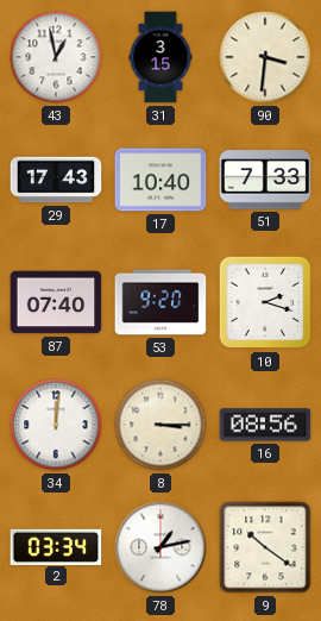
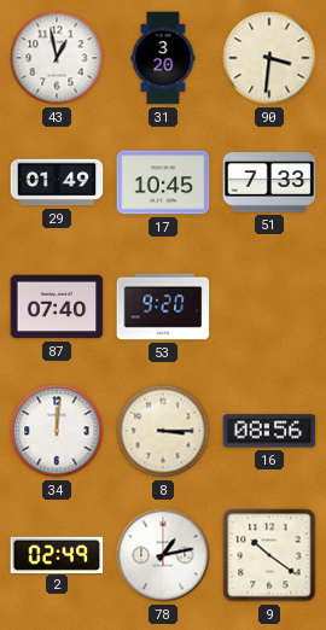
31: 3:15 -> 3:20
29: 17:43 -> 01:49
17: 10:40 -> 10:45
10: 2:18 -> none
2: 03:34 -> 02:49
